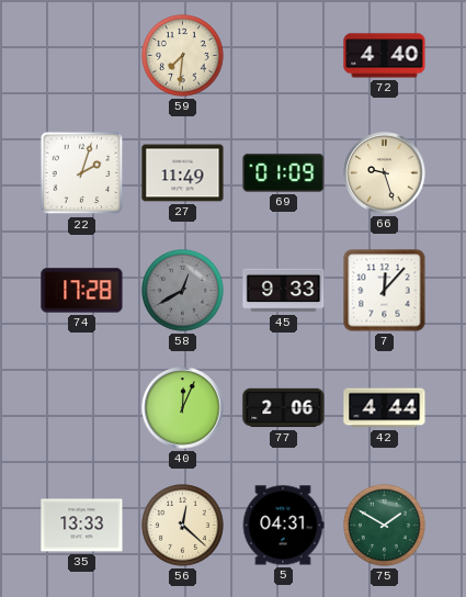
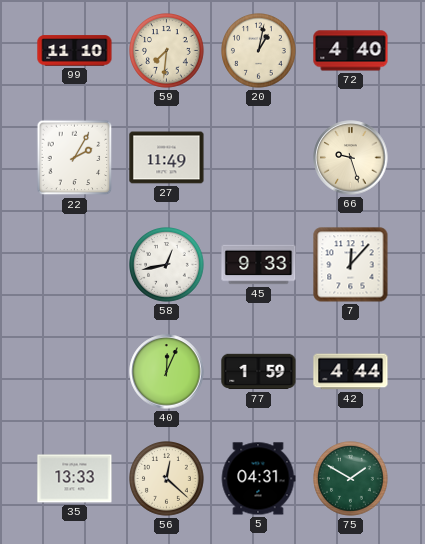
99: none -> 11:10
20: none -> 1:02
22: 2:03 -> 2:05
69: 01:09 -> none
74: 17:28 -> none
58: 12:40 -> 12:43
58 dial: grey -> white
77: 2:06 -> 1:59
